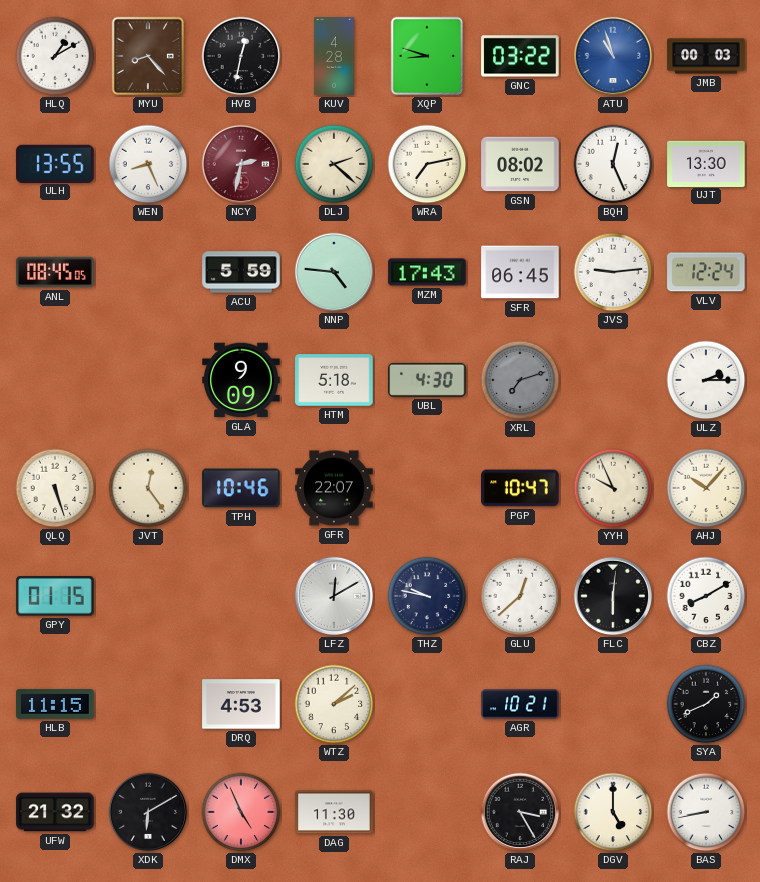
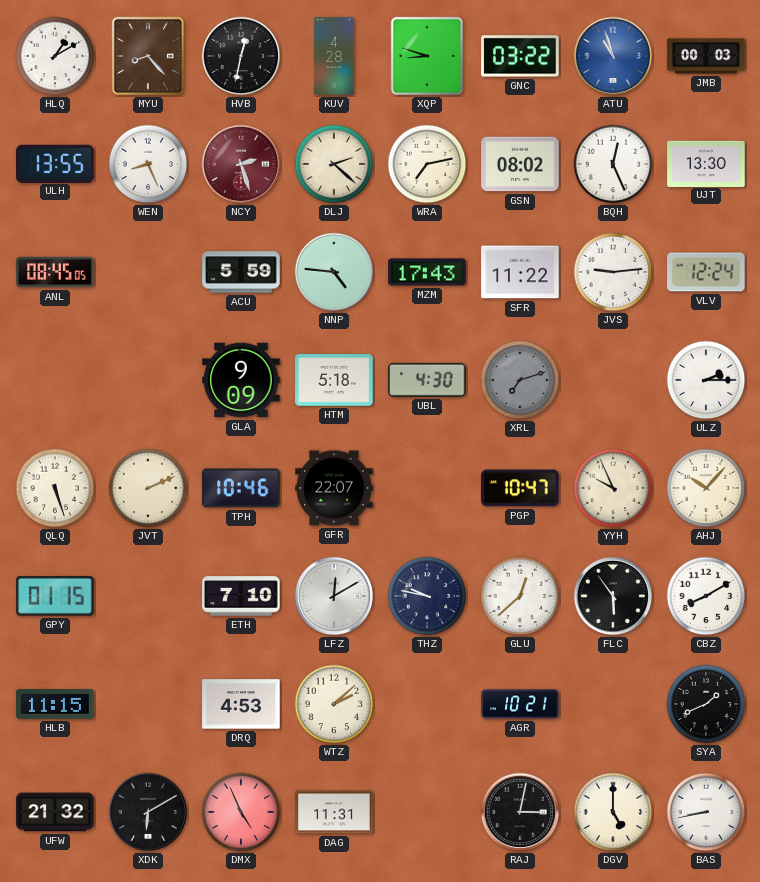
NCY: 2:32 -> 2:27
SFR: 06:45 -> 11:22
JVT: 12:24 -> 2:11
ETH: none -> 7:10
FLC: 6:01 -> 5:54
DAG: 11:30 -> 11:31
RAJ: 3:25 -> 3:02
